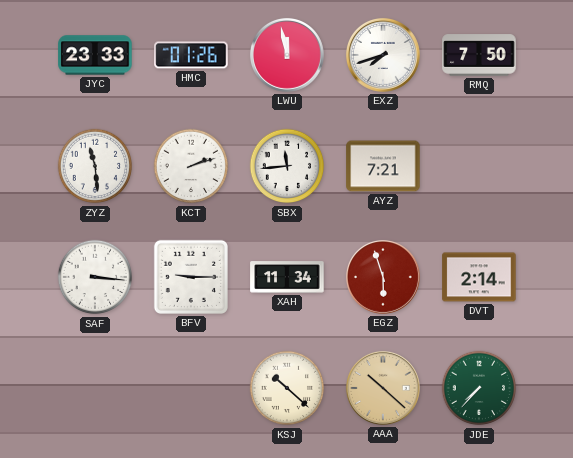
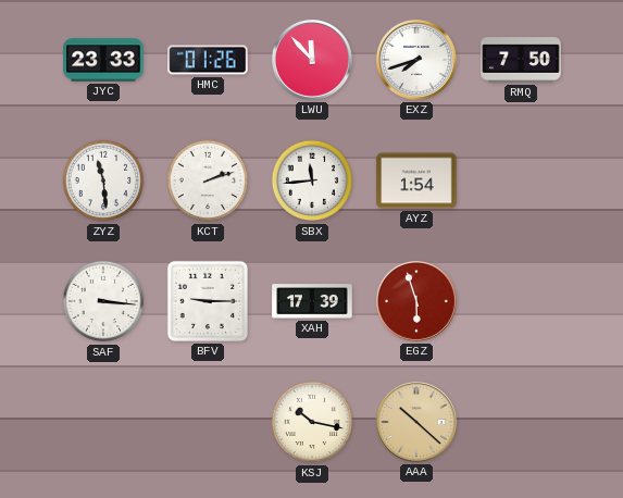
LWU: 11:58 -> 11:53
AYZ: 7:21 -> 1:54
XAH: 11:34 -> 17:39
DVT: 2:14 -> none
KSJ: 10:22 -> 10:17
JDE: 7:37 -> none
